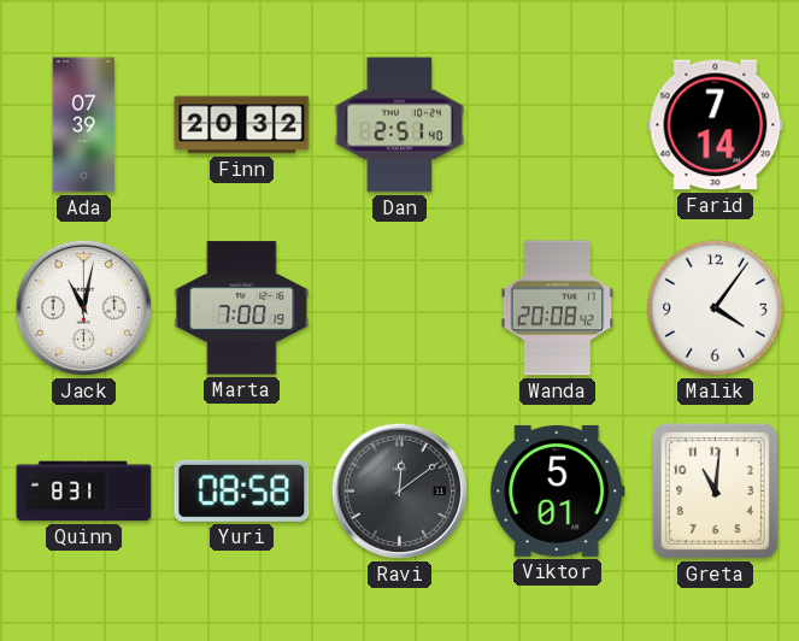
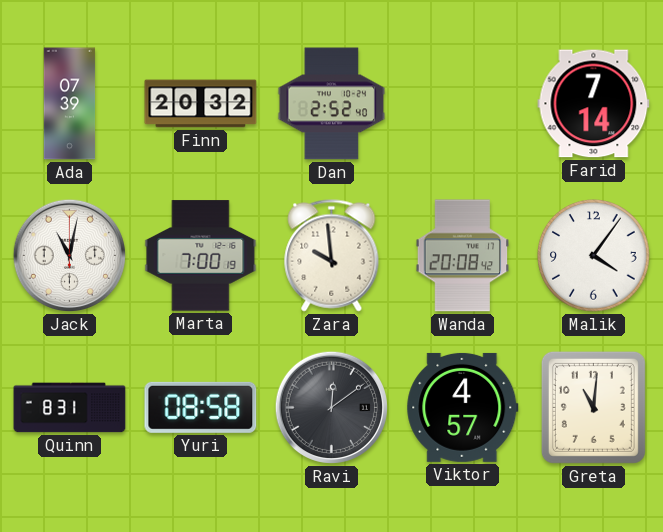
Dan: 2:51 -> 2:52
Zara: none -> 9:59
Viktor: 5:01 -> 4:57
